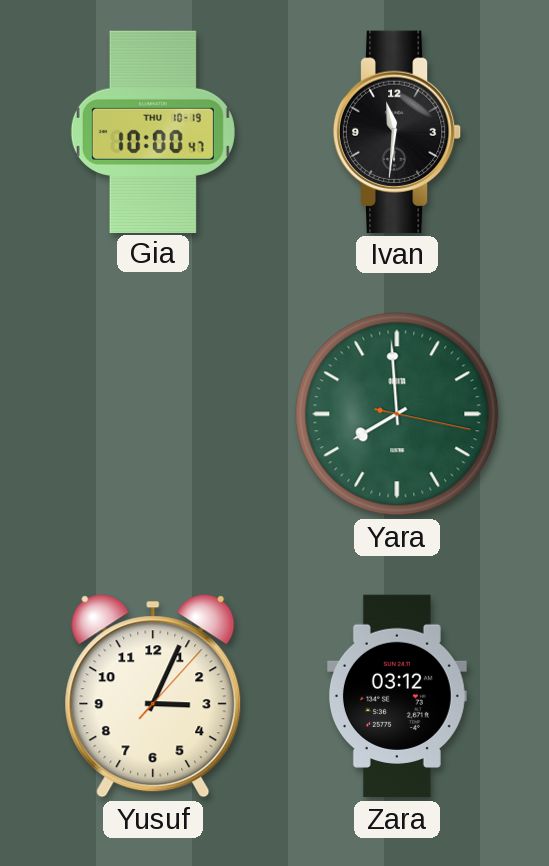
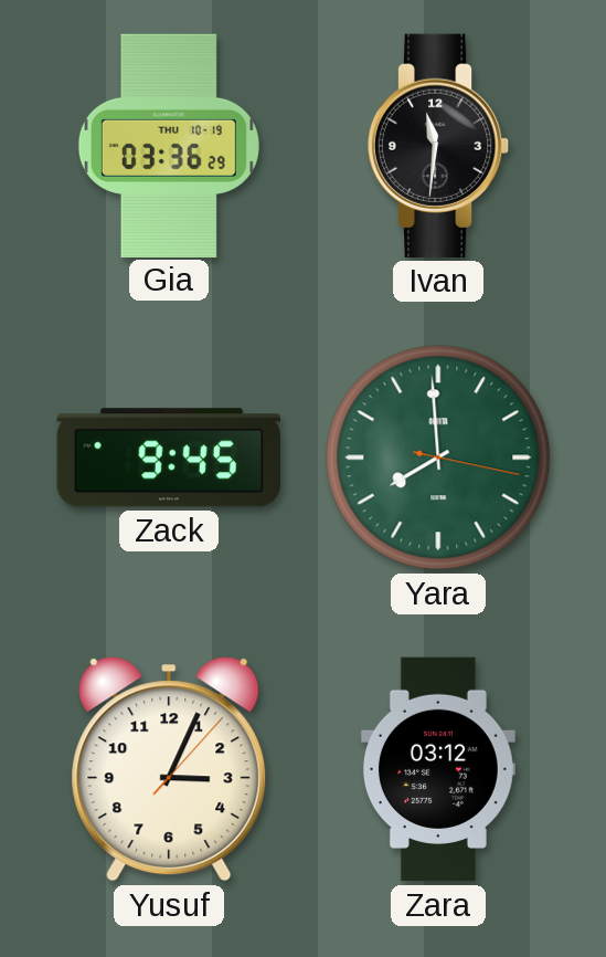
Gia: 10:00 -> 03:36
Zack: none -> 9:45
